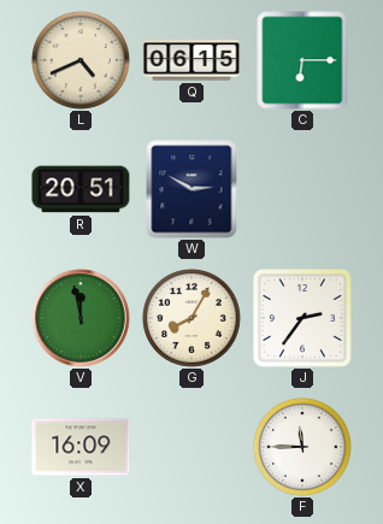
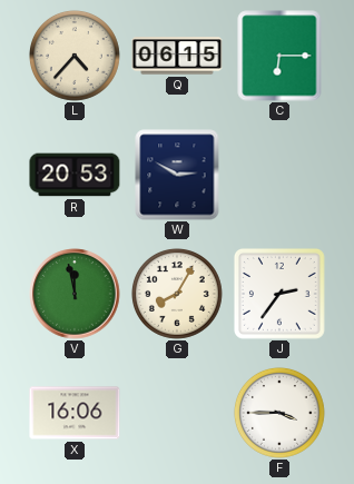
L: 4:41 -> 4:37
R: 20:51 -> 20:53
X: 16:09 -> 16:06
F: 11:45 -> 3:45
